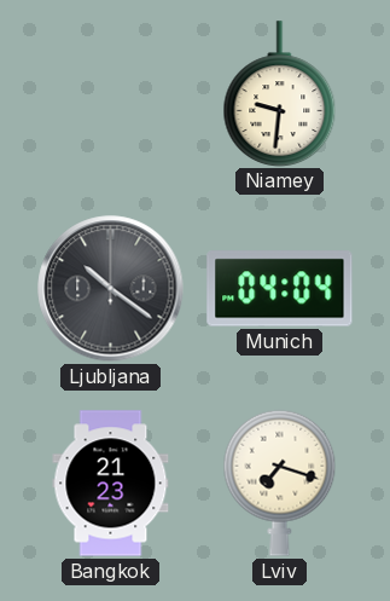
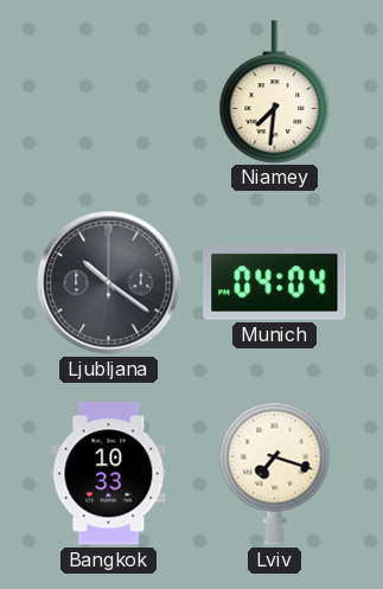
Niamey: 9:31 -> 7:31
Bangkok: 21:23 -> 10:33
